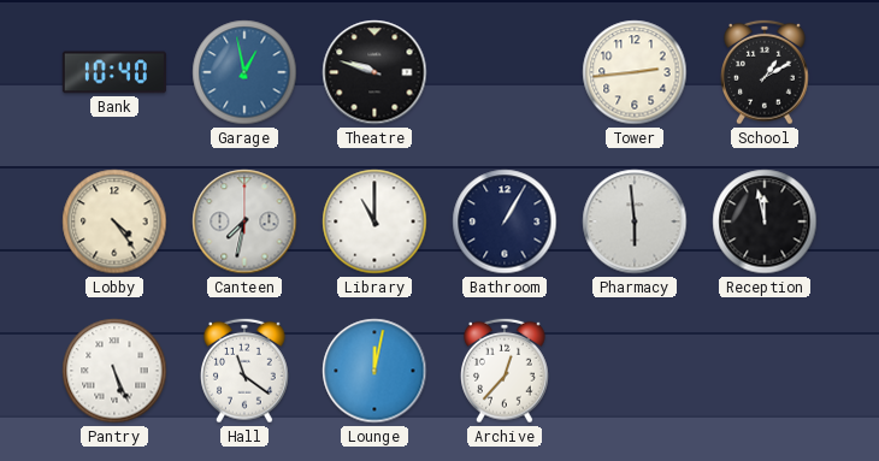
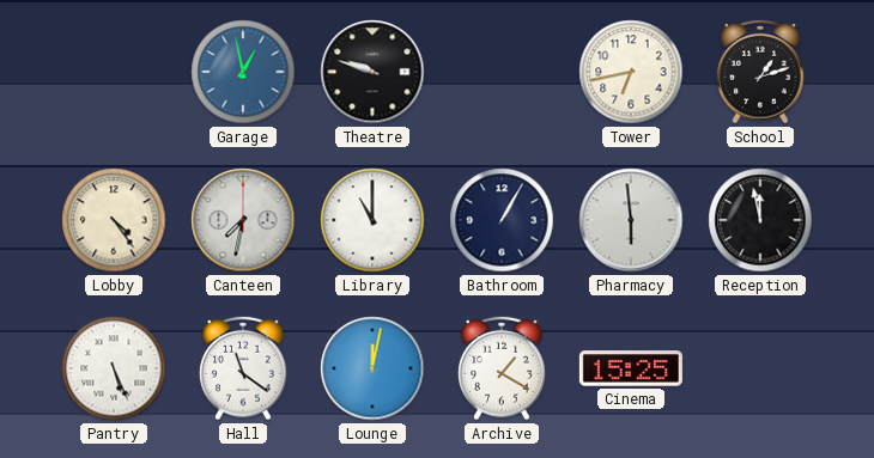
Bank: 10:40 -> none
Tower: 2:44 -> 6:43
School: 1:10 -> 1:12
Archive: 12:37 -> 1:20
Cinema: none -> 15:25
